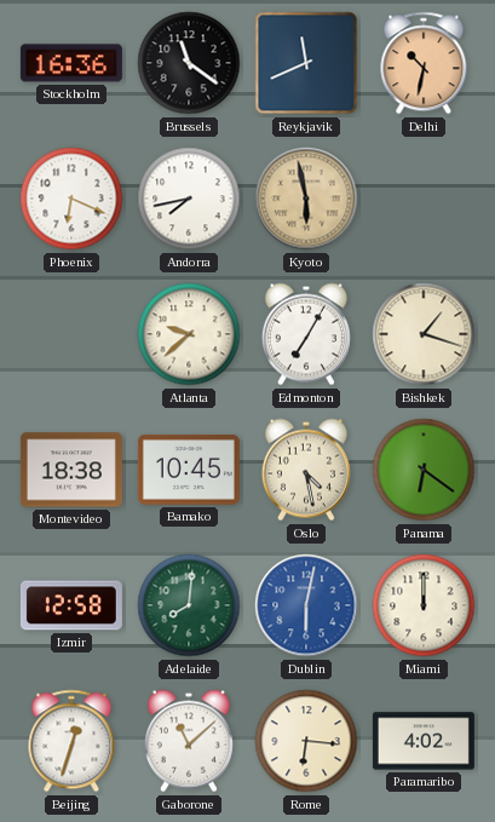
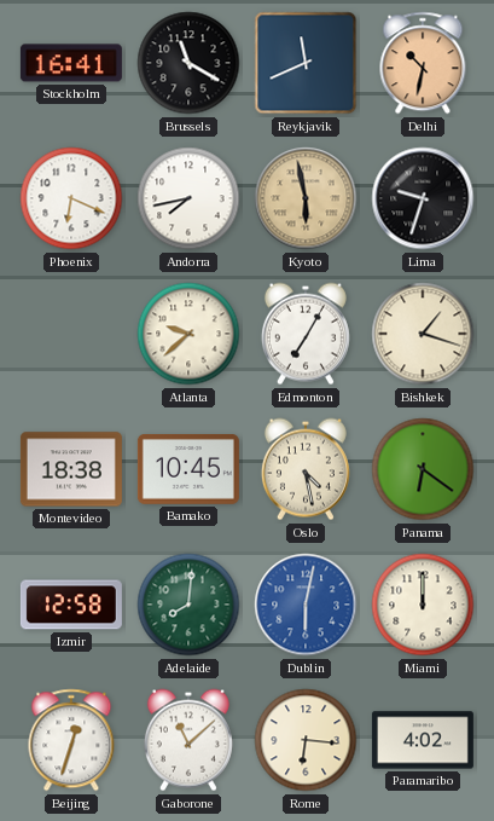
Stockholm: 16:36 -> 16:41
Brussels: 11:21 -> 11:20
Lima: none -> 9:33
